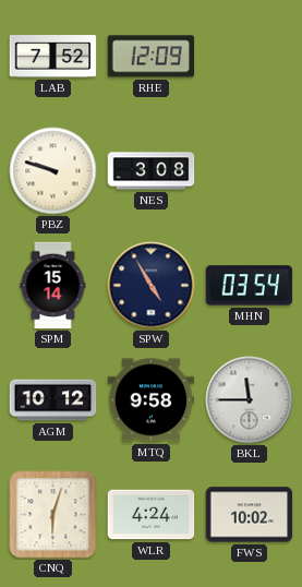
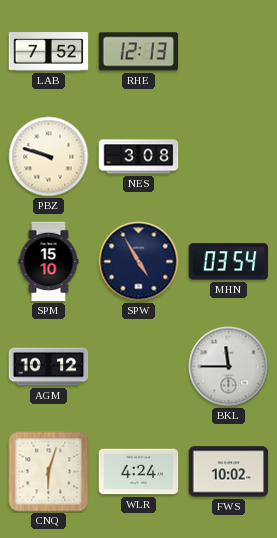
RHE: 12:09 -> 12:13
SPM: 15:14 -> 15:10
MTQ: 9:58 -> none
